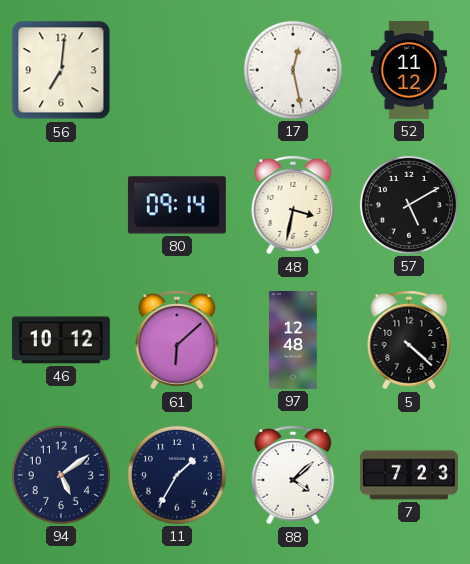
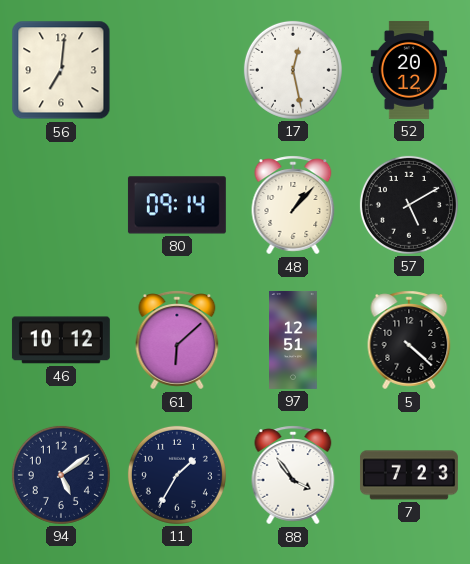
52: 11:12 -> 20:12
48: 3:32 -> 1:07
97: 12:48 -> 12:51
88: 4:08 -> 3:54
